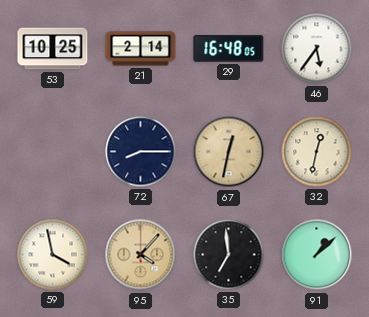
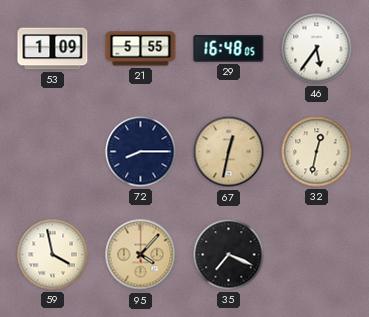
53: 10:25 -> 1:09
21: 2:14 -> 5:55
35: 6:59 -> 7:19
91: 1:08 -> none
